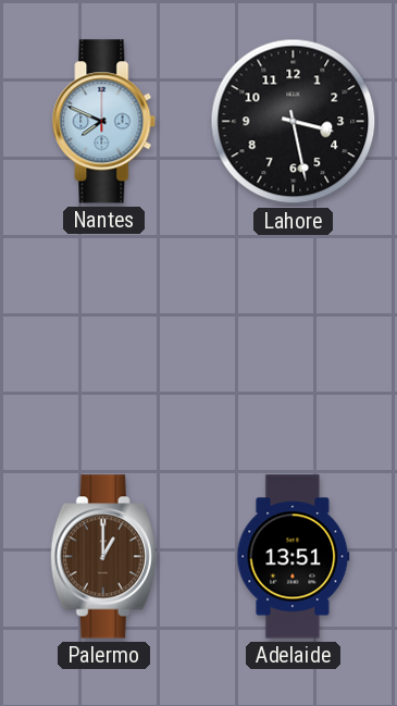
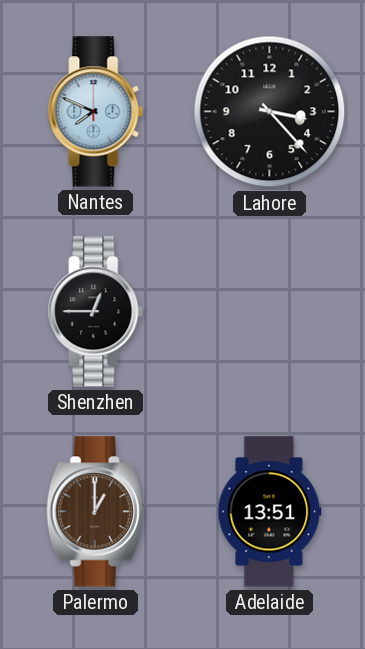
Lahore: 3:28 -> 3:23
Shenzhen: none -> 12:45
